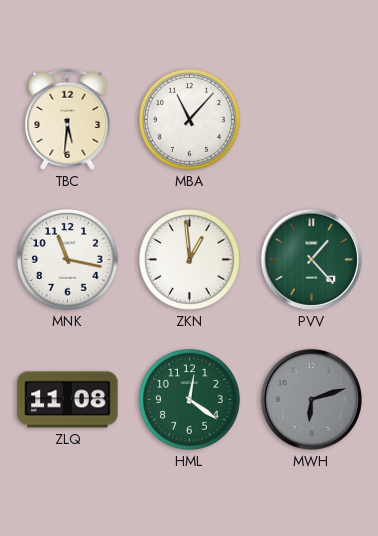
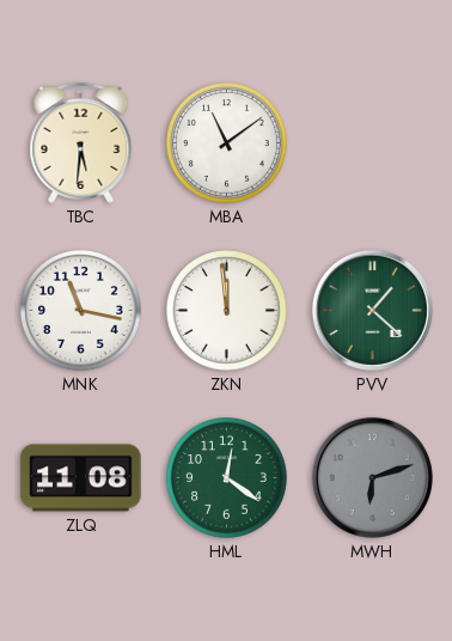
MBA: 11:07 -> 11:09
ZKN: 12:59 -> 11:59
PVV: 1:23 -> 1:22
